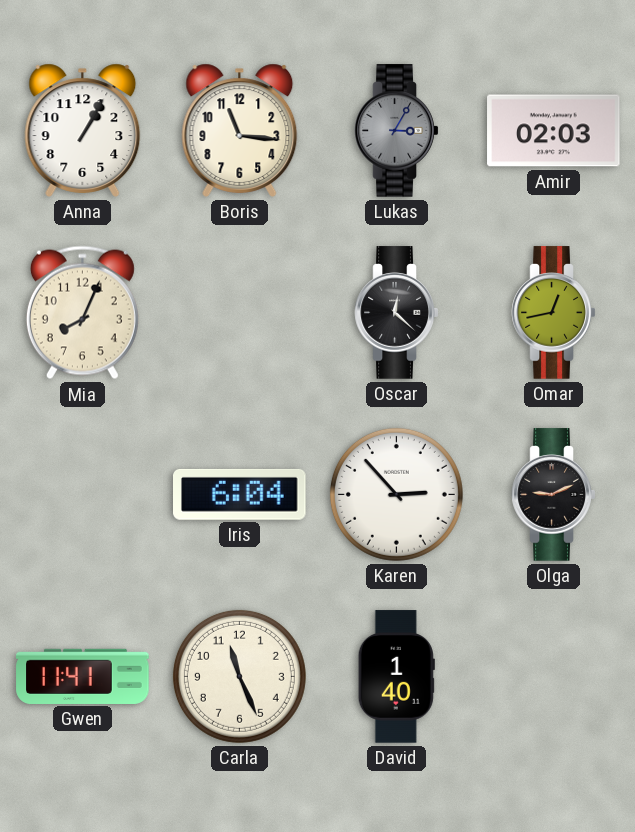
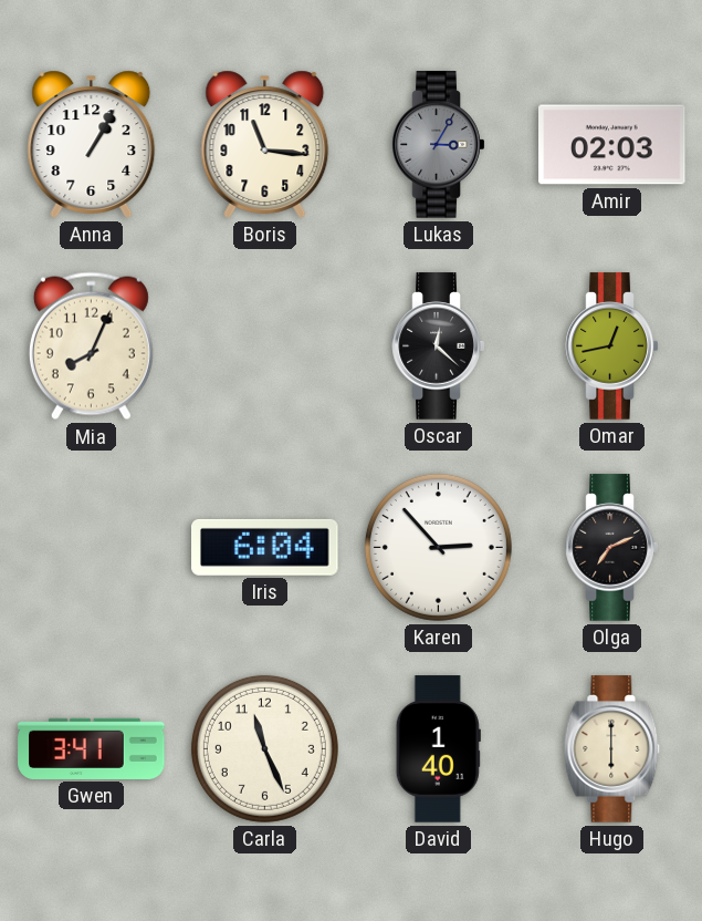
Olga: 9:11 -> 7:11
Gwen: 11:41 -> 3:41
Hugo: none -> 6:00
